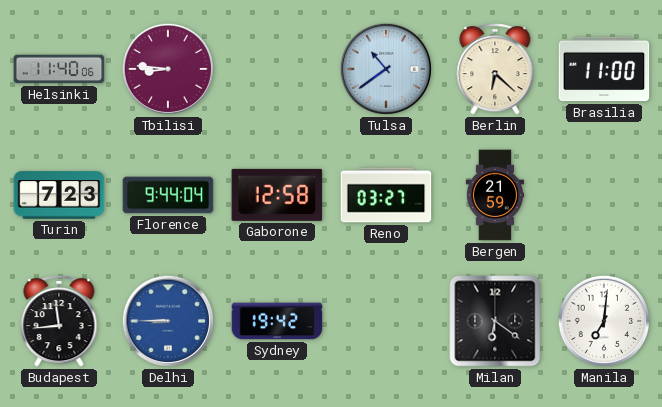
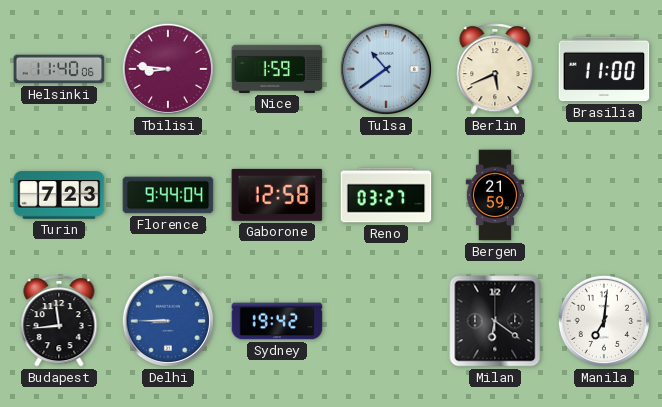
Nice: none -> 1:59
Berlin: 6:22 -> 5:41
